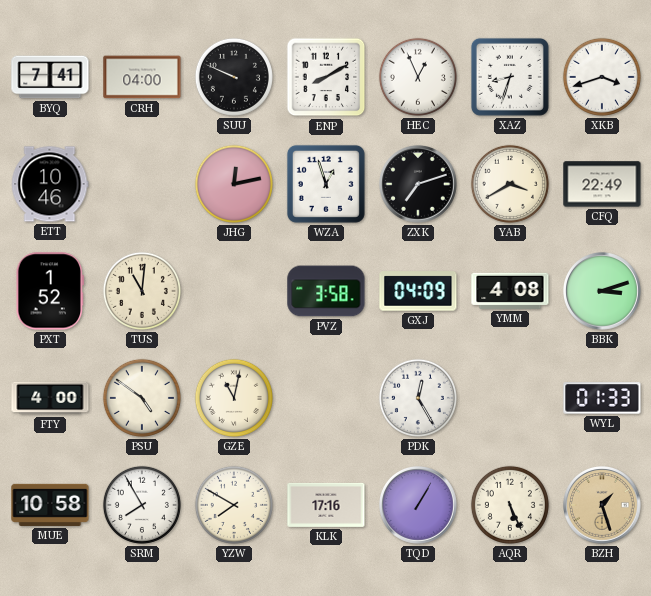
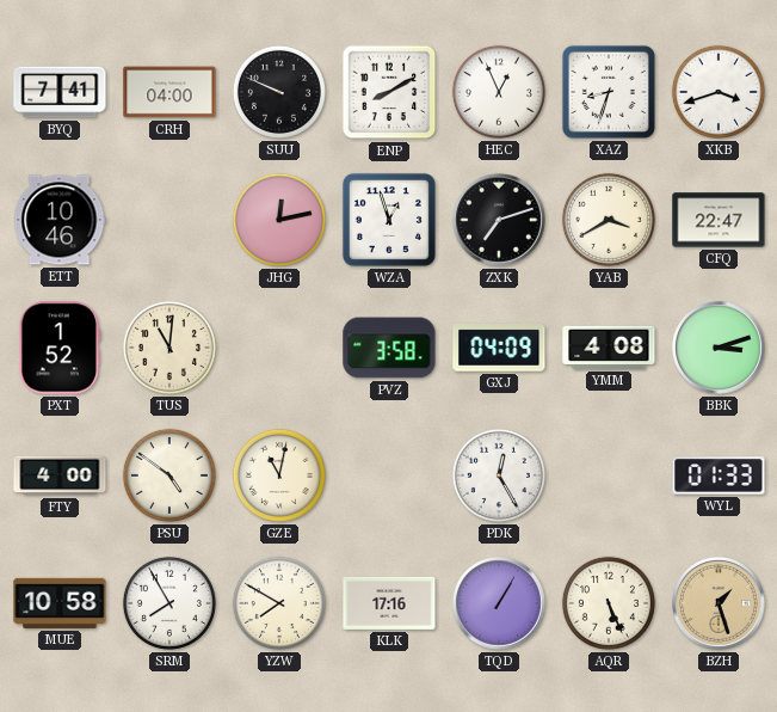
CFQ: 22:49 -> 22:47
